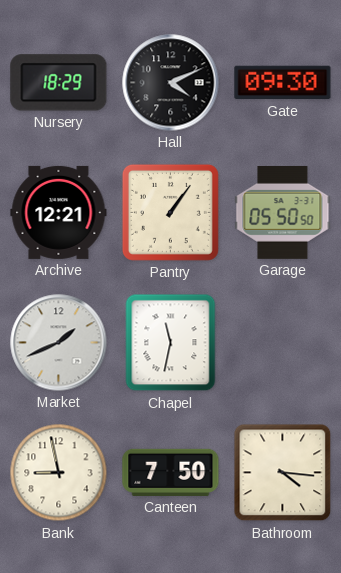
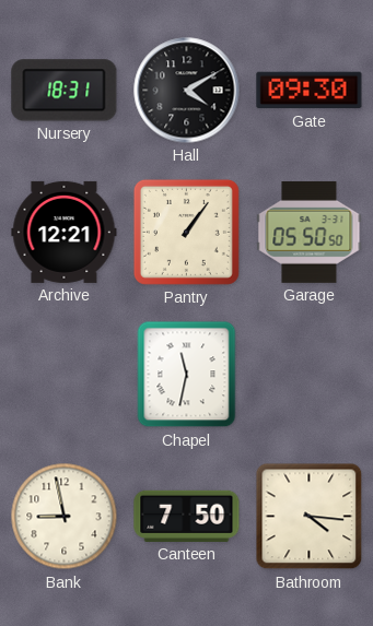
Nursery: 18:29 -> 18:31
Hall: 4:11 -> 4:10
Market: 1:41 -> none
